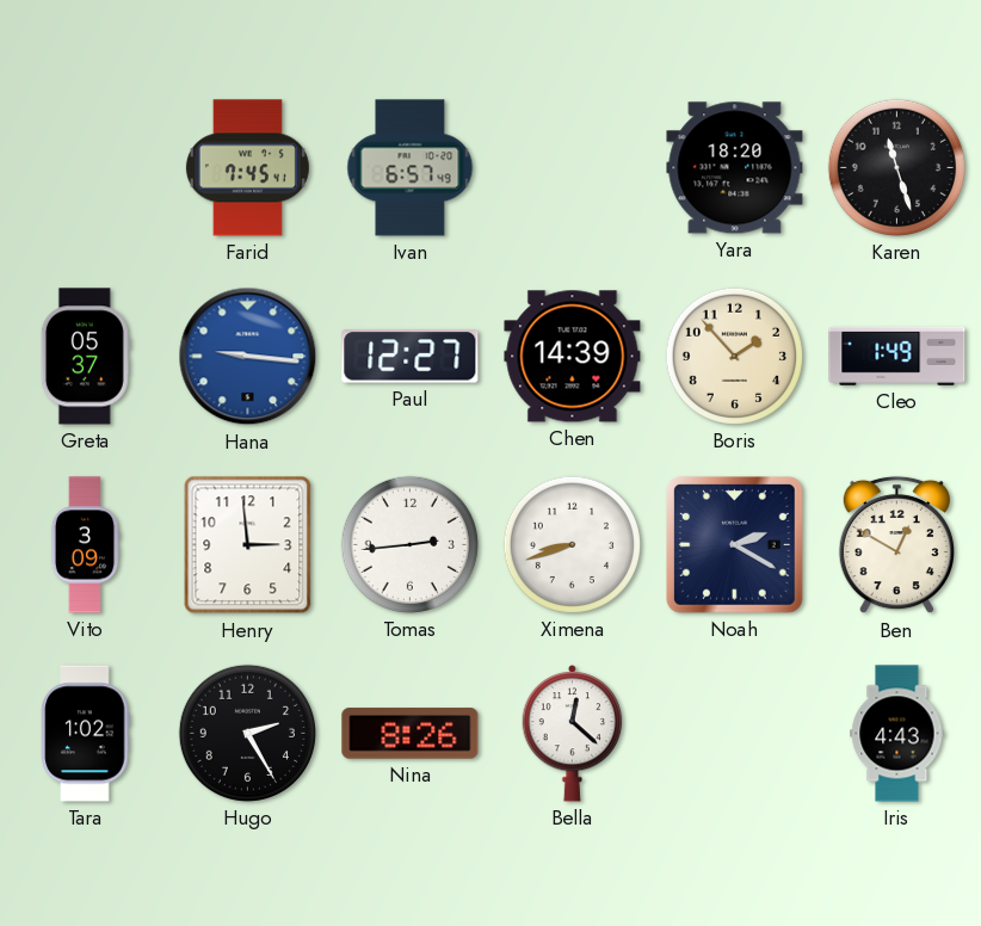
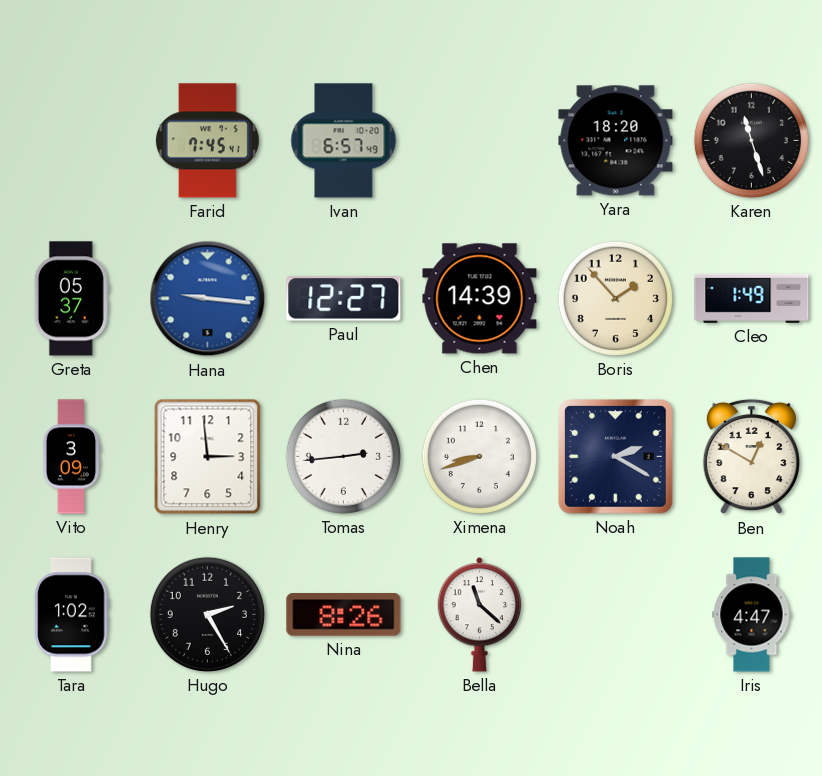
Bella: 12:22 -> 11:22
Iris: 4:43 -> 4:47
